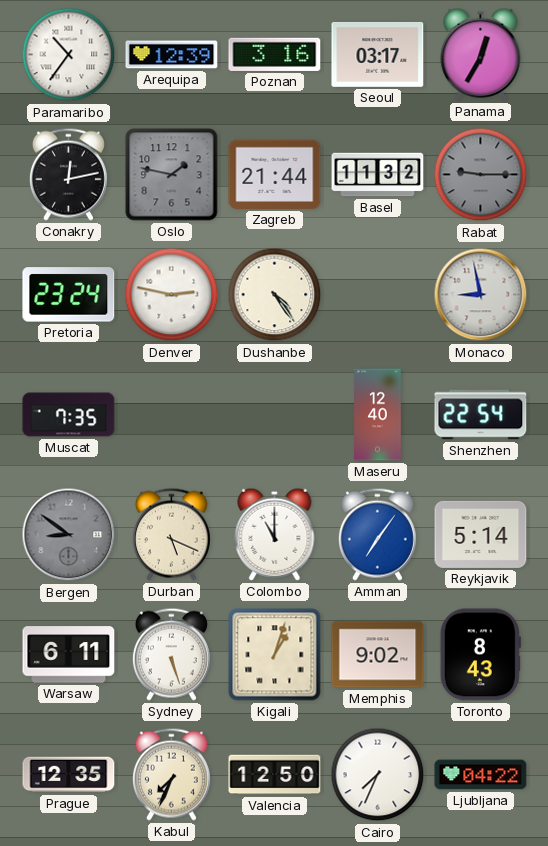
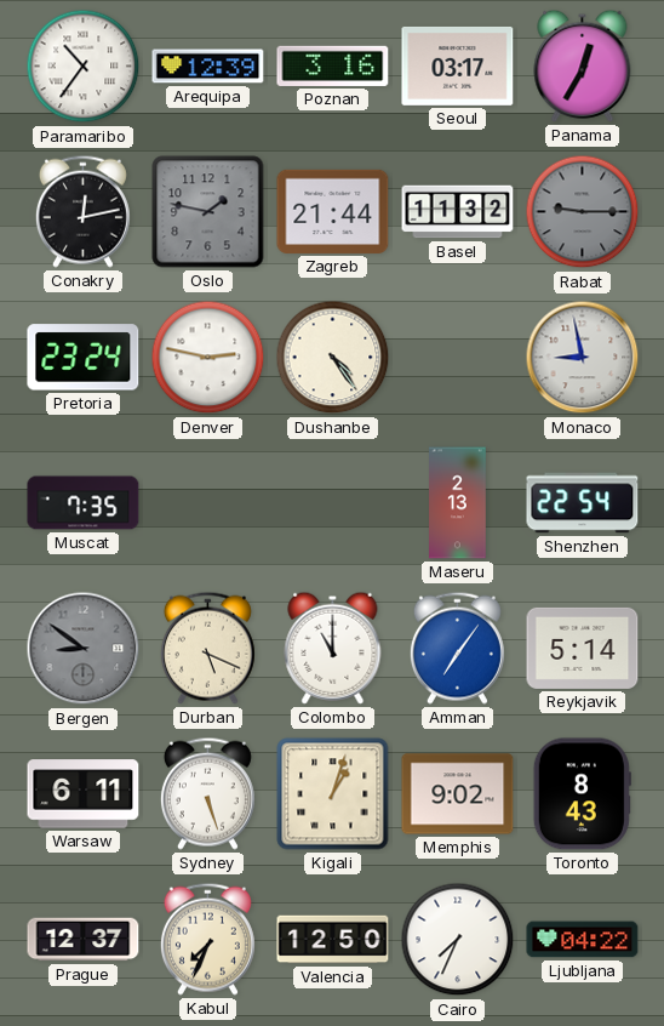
Maseru: 12:40 -> 2:13
Prague: 12:35 -> 12:37
